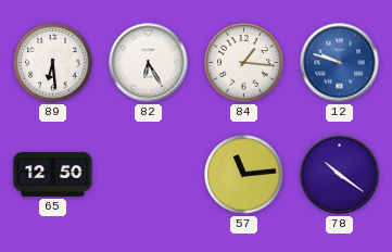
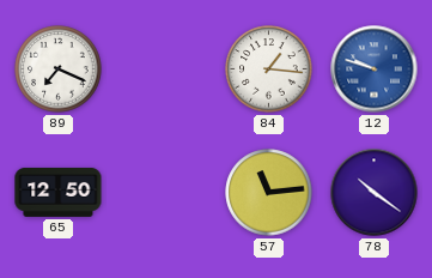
89: 6:29 -> 7:19
82: 6:25 -> none
